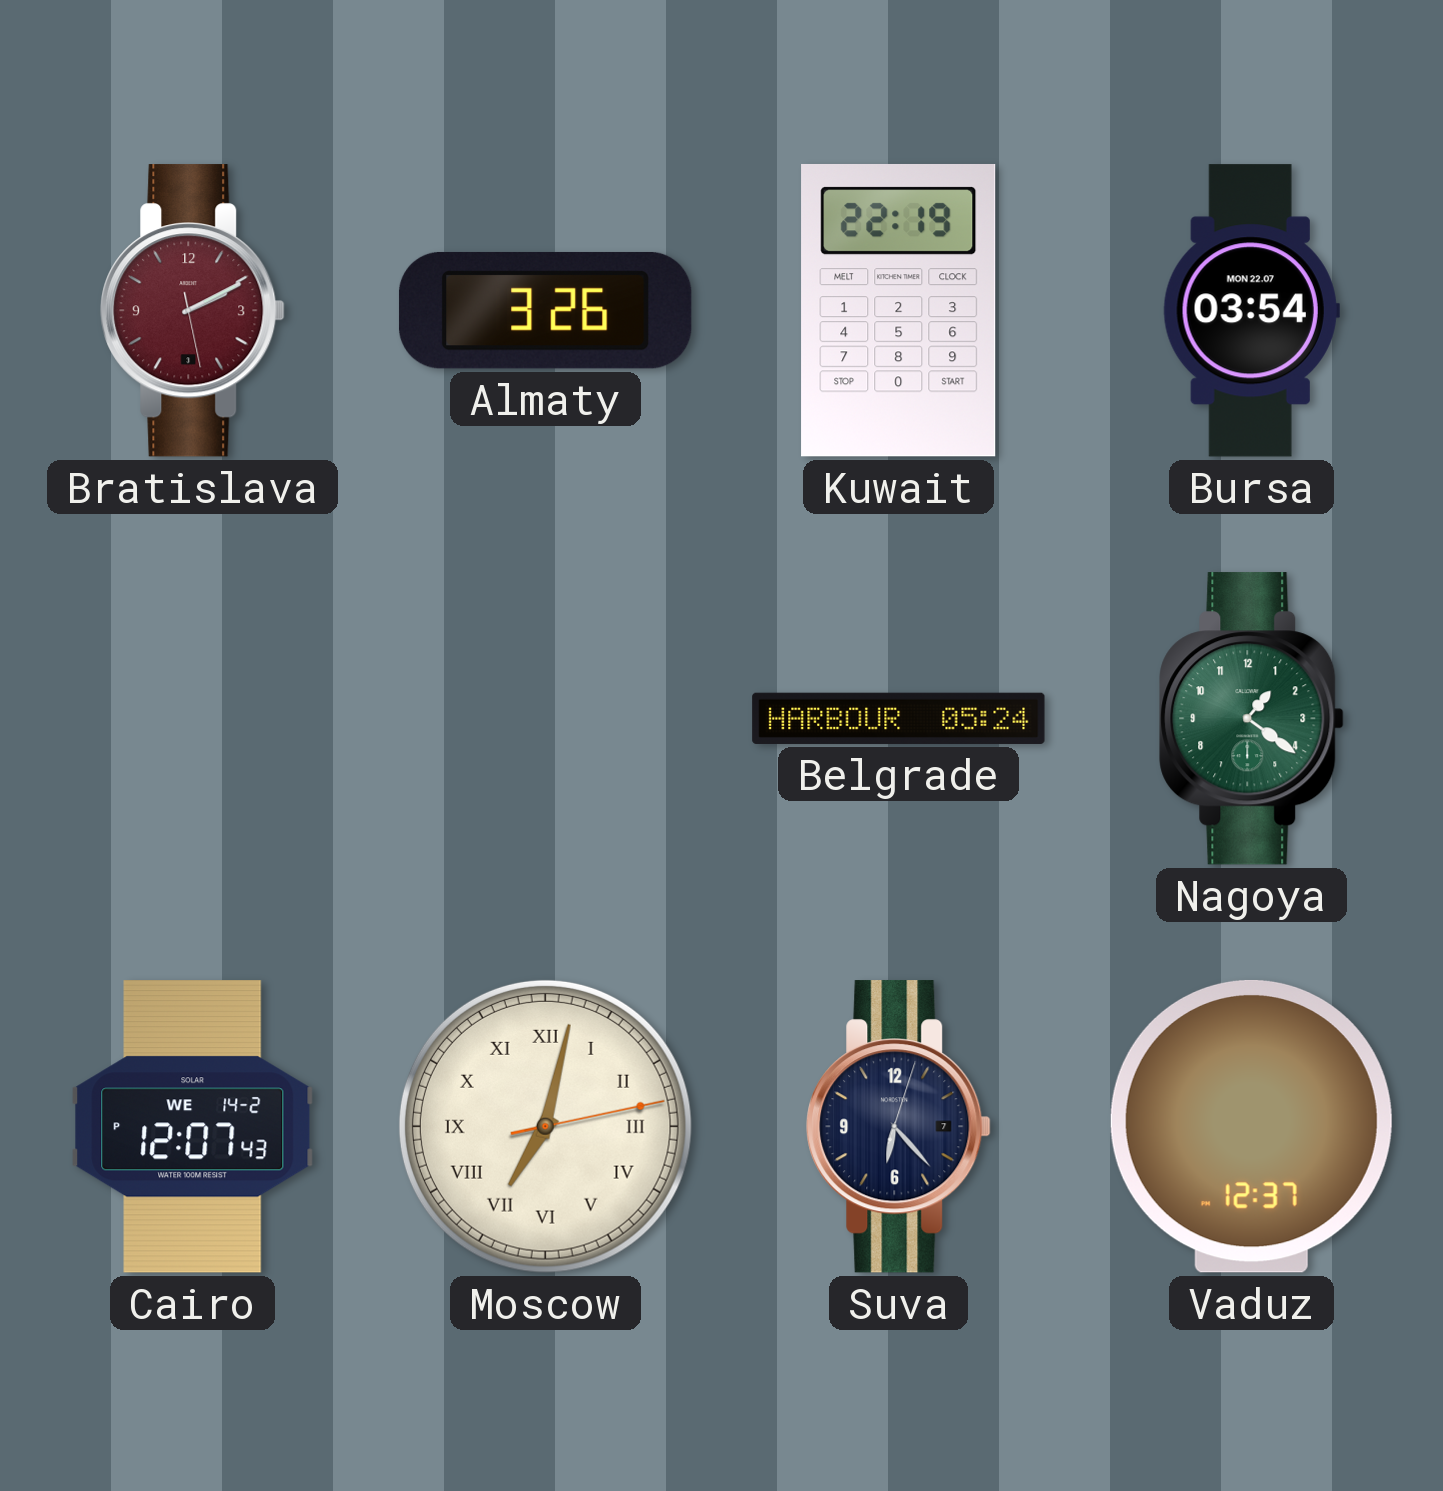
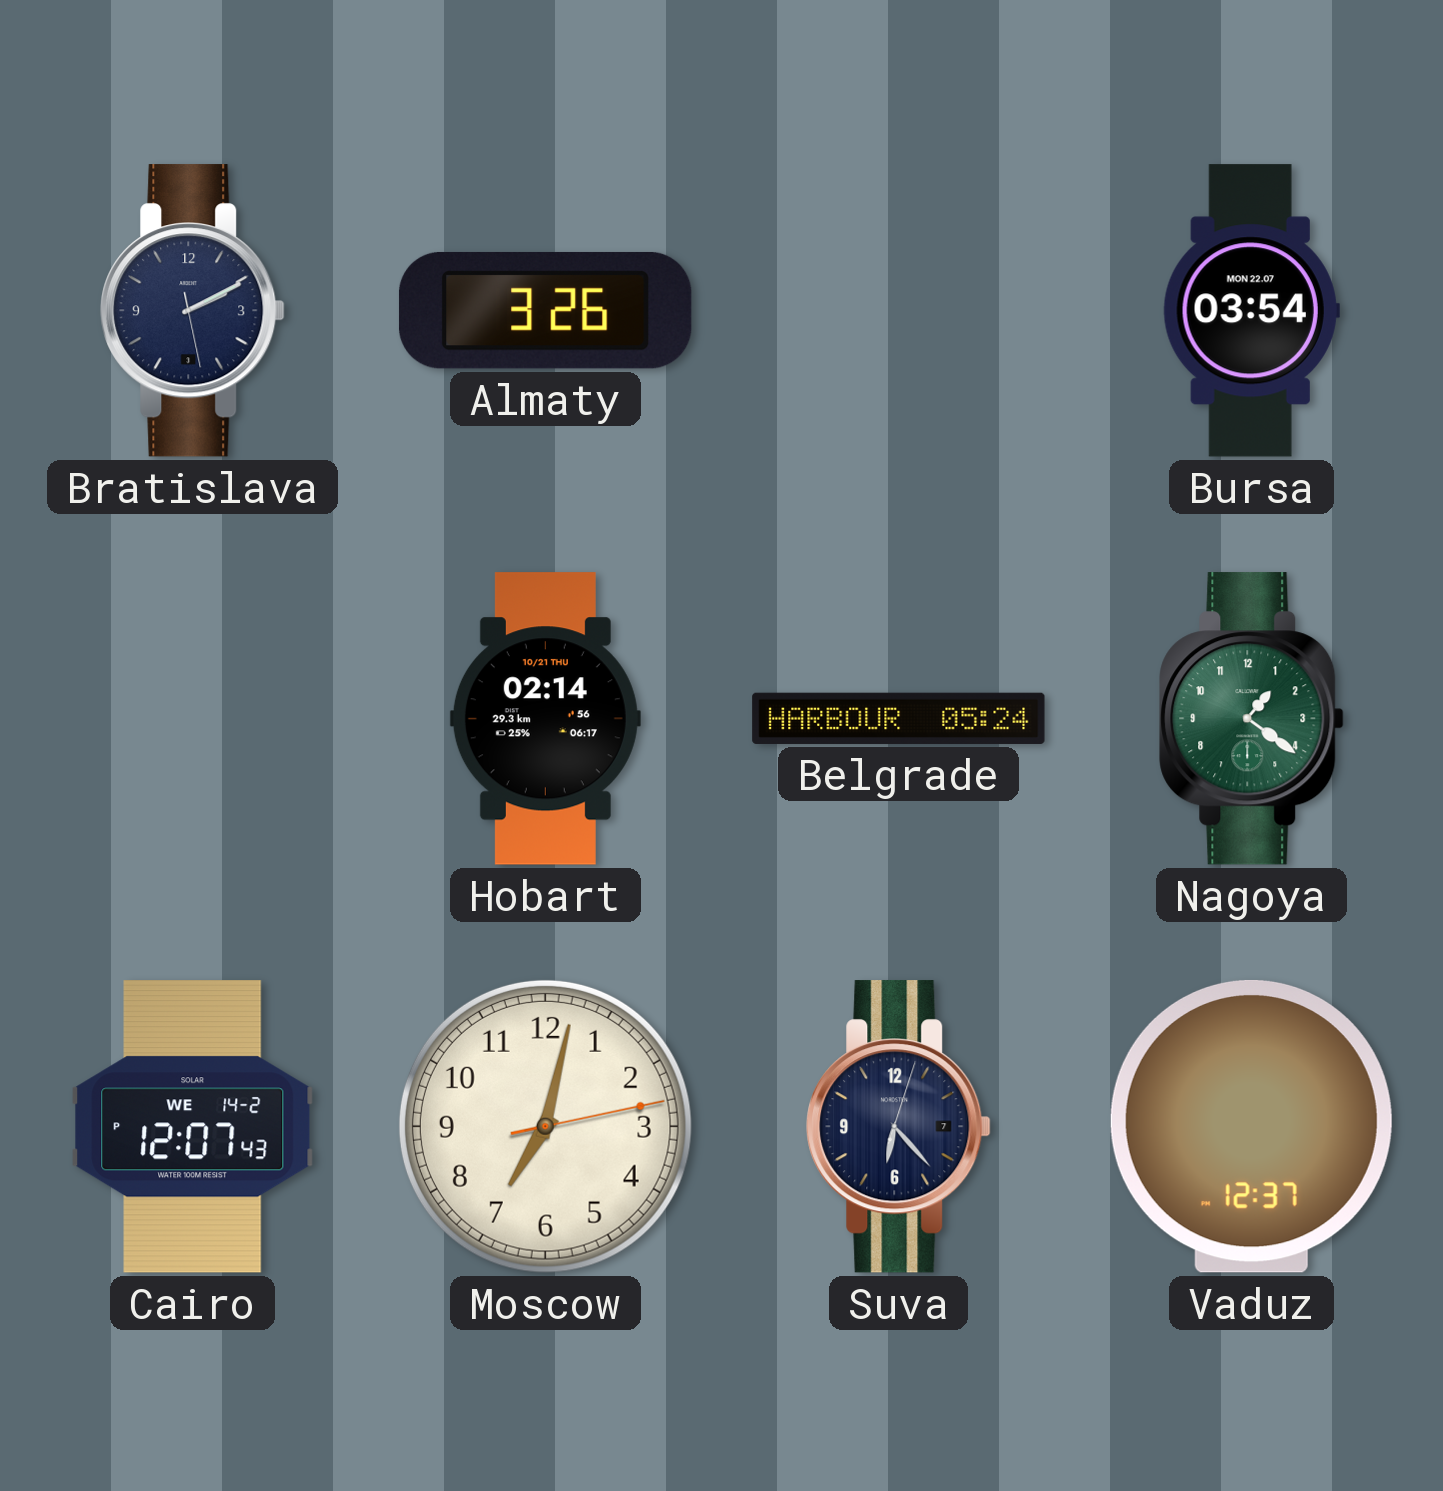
Bratislava dial: burgundy -> navy
Kuwait: 22:19 -> none
Hobart: none -> 02:14
Moscow numerals: Roman -> Arabic
